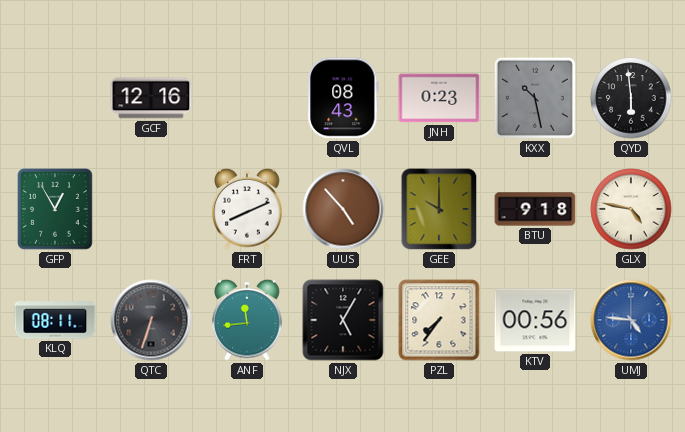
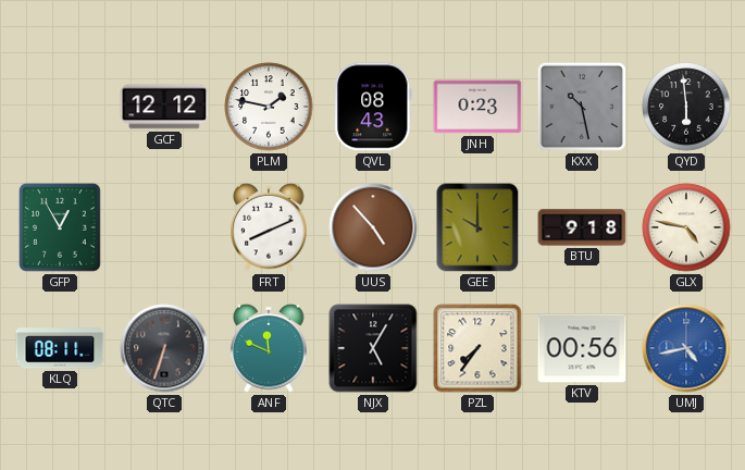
GCF: 12:16 -> 12:12
PLM: none -> 1:47
ANF: 11:44 -> 11:49
UMJ: 4:46 -> 4:43
